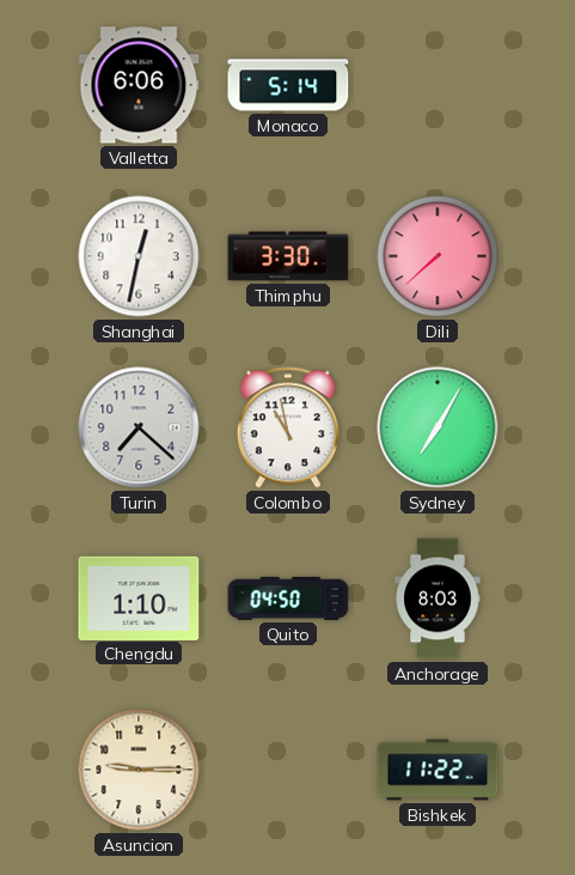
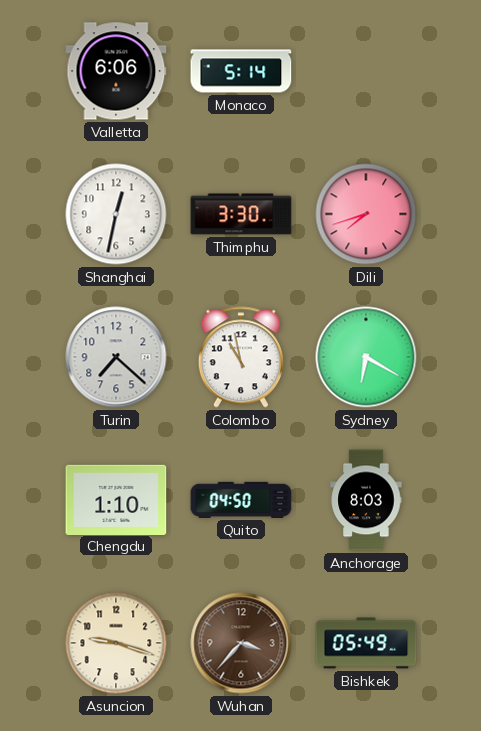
Dili: 7:38 -> 7:42
Sydney: 7:05 -> 6:20
Asuncion: 9:15 -> 9:18
Wuhan: none -> 3:37
Bishkek: 11:22 -> 05:49
